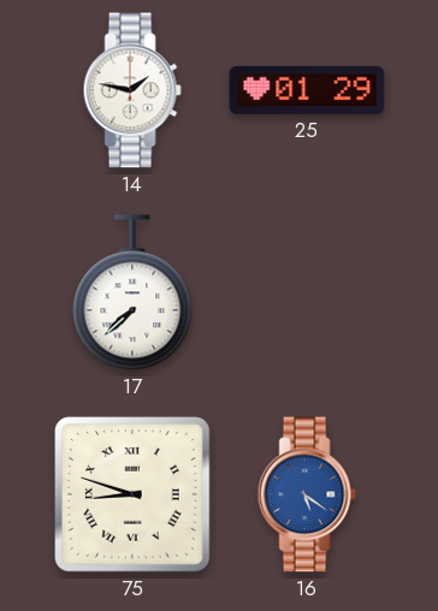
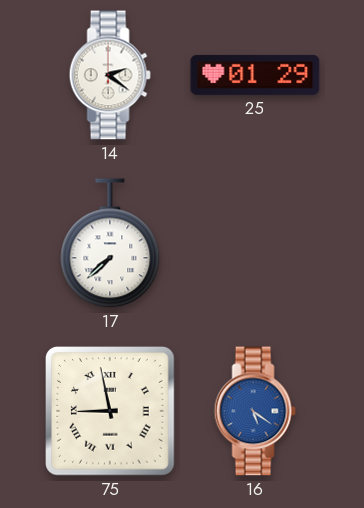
14: 1:47 -> 2:21
75: 8:48 -> 8:58
